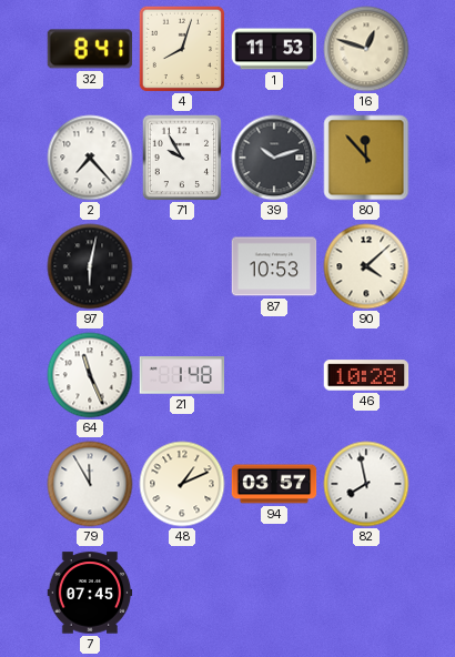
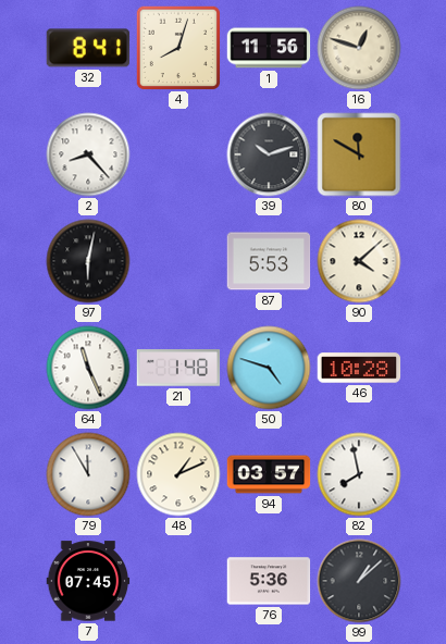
1: 11:53 -> 11:56
2: 7:23 -> 8:23
71: 9:55 -> none
80: 11:53 -> 11:50
87: 10:53 -> 5:53
50: none -> 4:48
76: none -> 5:36
99: none -> 1:08
